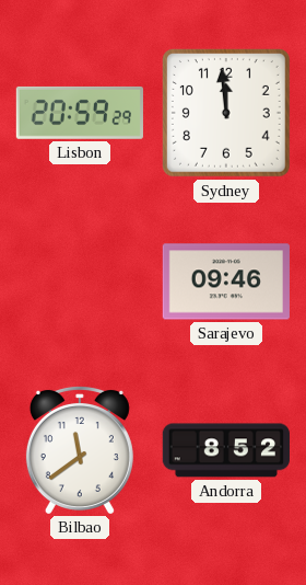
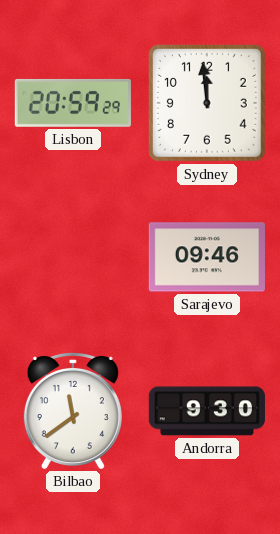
Andorra: 8:52 -> 9:30
